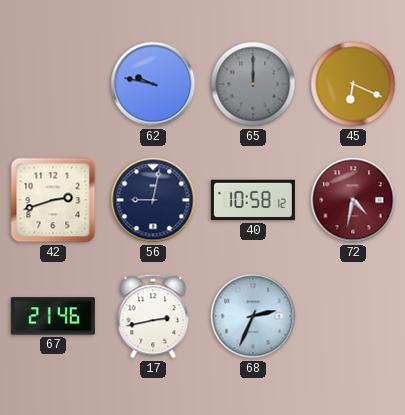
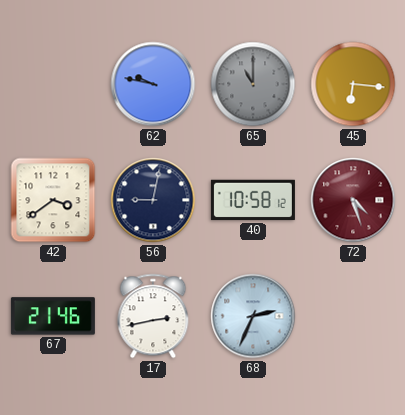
65: 12:00 -> 11:00
45: 6:19 -> 6:16
42: 2:42 -> 3:39
72: 4:32 -> 4:27
